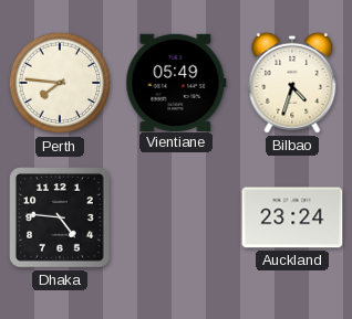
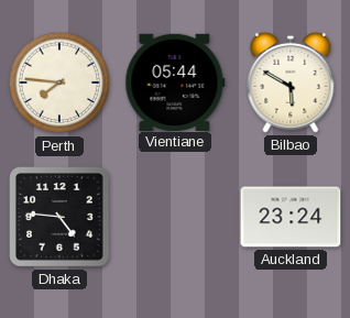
Vientiane: 05:49 -> 05:44
Bilbao: 4:33 -> 5:50
